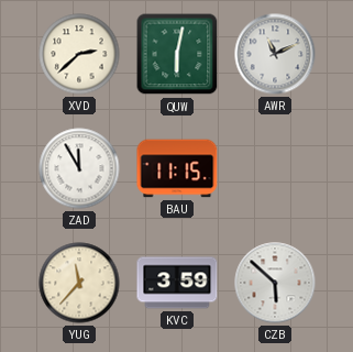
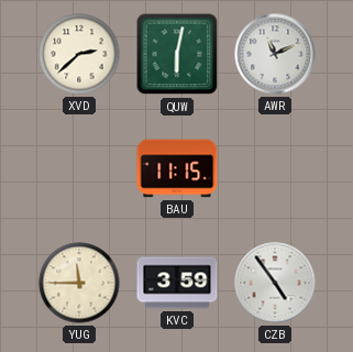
ZAD: 11:55 -> none
YUG: 11:37 -> 11:45
CZB: 5:52 -> 4:54
